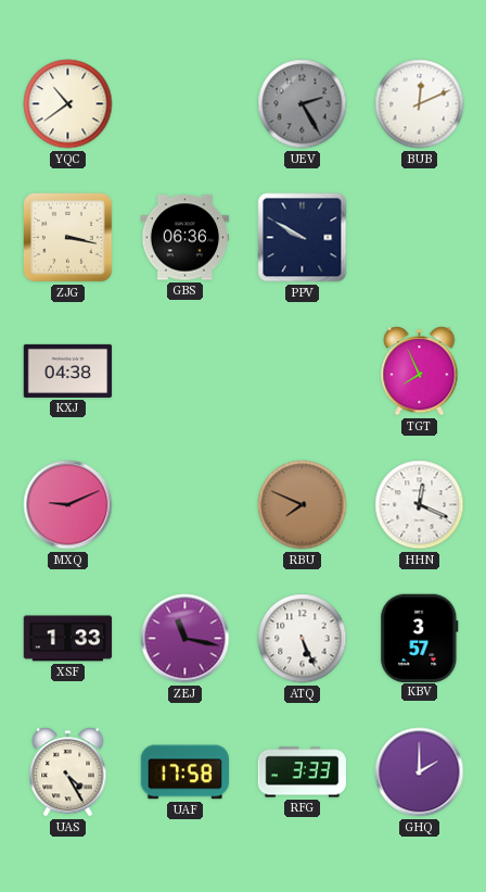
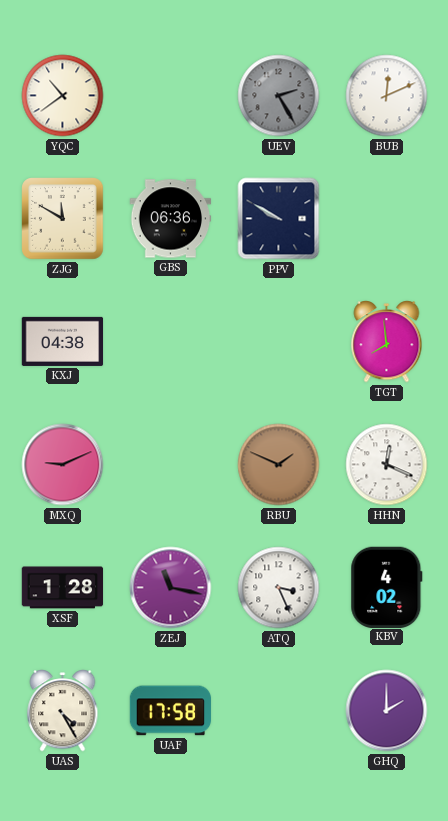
ZJG: 3:17 -> 11:50
TGT: 7:56 -> 7:59
RBU: 7:49 -> 1:49
XSF: 1:33 -> 1:28
ATQ: 5:26 -> 3:26
KBV: 3:57 -> 4:02
RFG: 3:33 -> none
